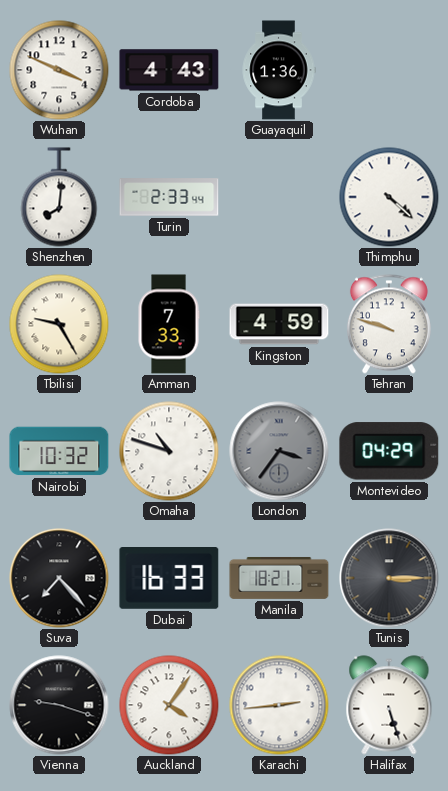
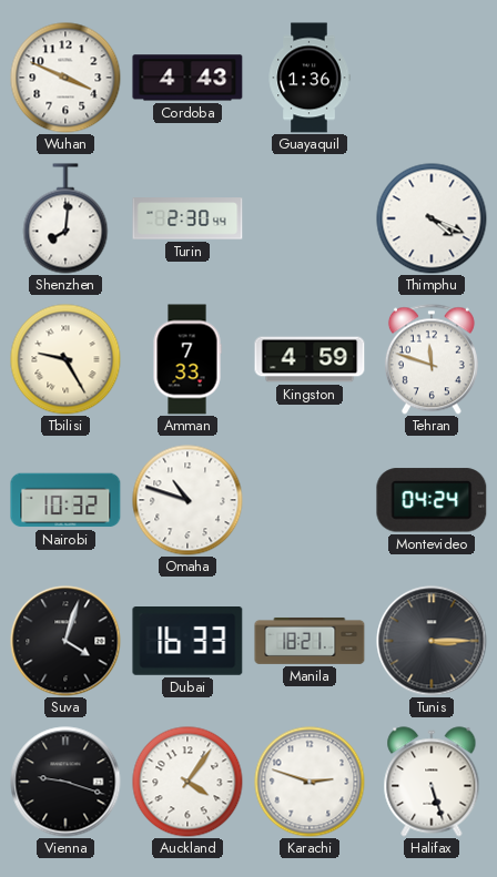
Turin: 2:33 -> 2:30
Thimphu: 4:22 -> 4:19
Tehran: 9:48 -> 11:48
London: 3:36 -> none
Montevideo: 04:29 -> 04:24
Suva: 7:23 -> 4:03
Karachi: 2:44 -> 2:48
